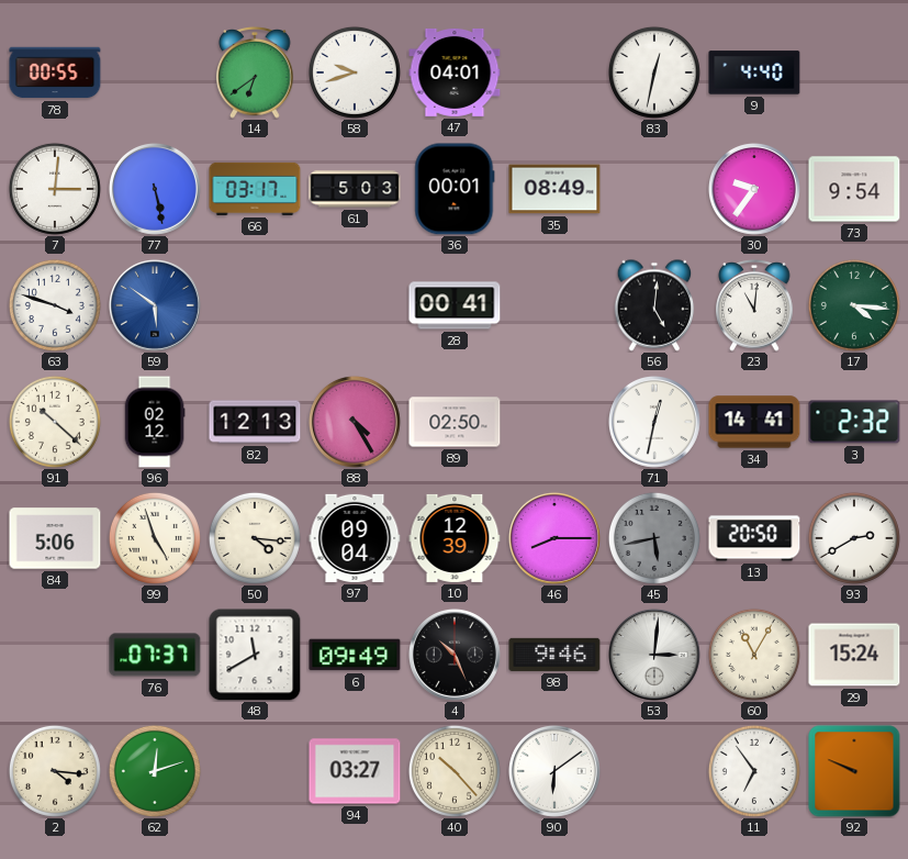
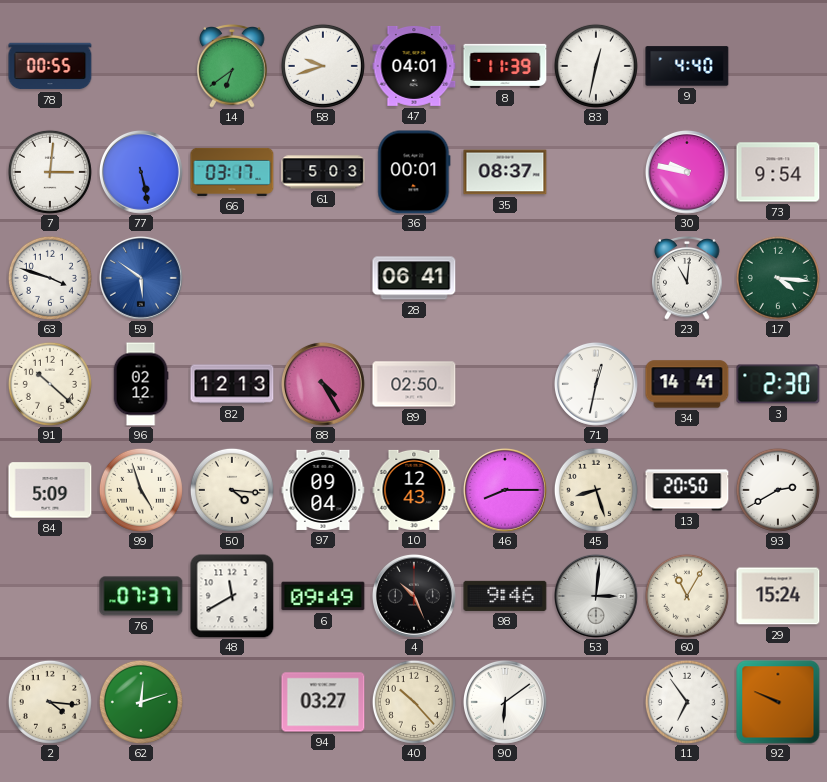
8: none -> 11:39
35: 08:49 -> 08:37
30: 9:36 -> 9:47
28: 00:41 -> 06:41
56: 5:01 -> none
3: 2:32 -> 2:30
84: 5:06 -> 5:09
10: 12:39 -> 12:43
45: 5:43 -> 8:27
45 dial: grey -> cream
